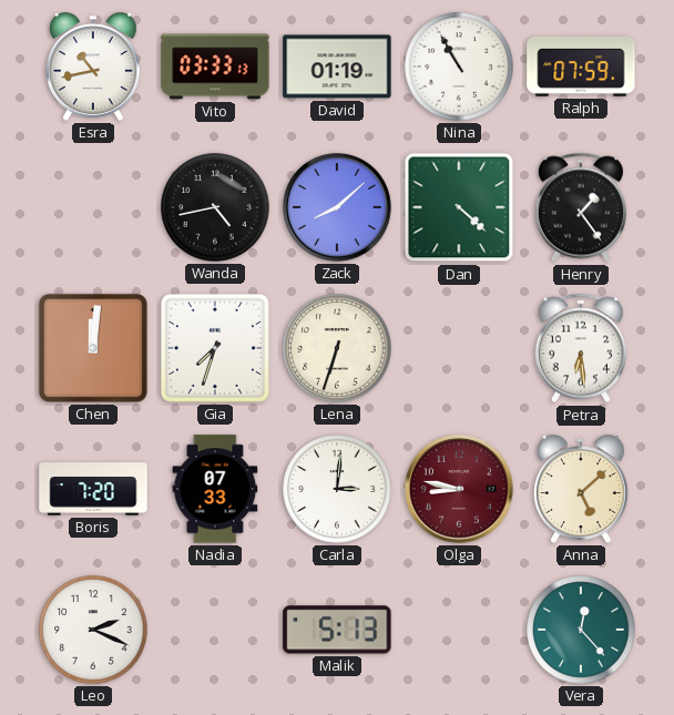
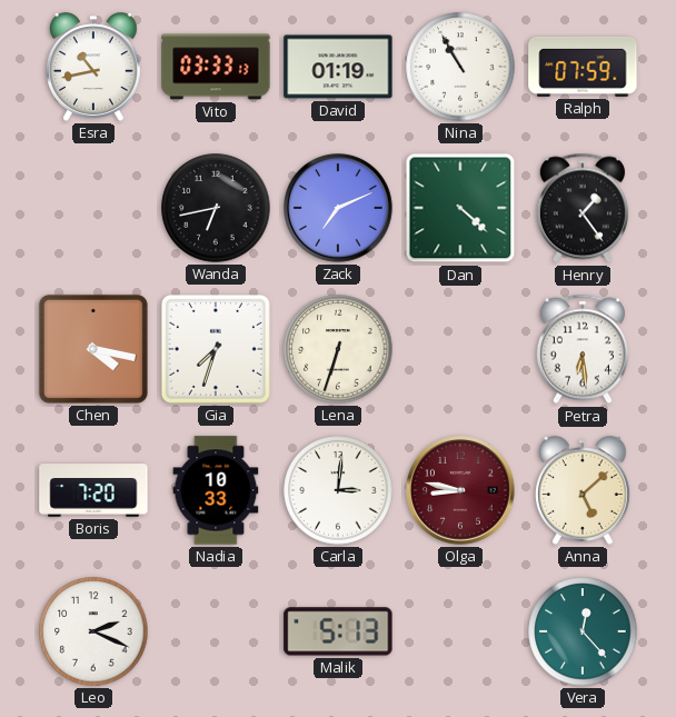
Wanda: 4:43 -> 6:43
Zack: 8:08 -> 7:11
Chen: 12:01 -> 4:17
Nadia: 07:33 -> 10:33
